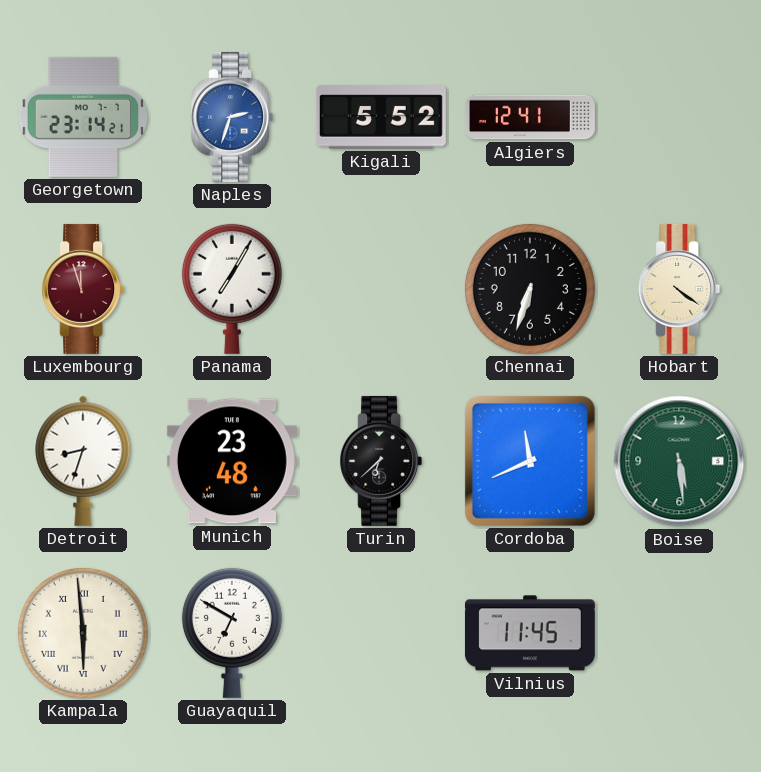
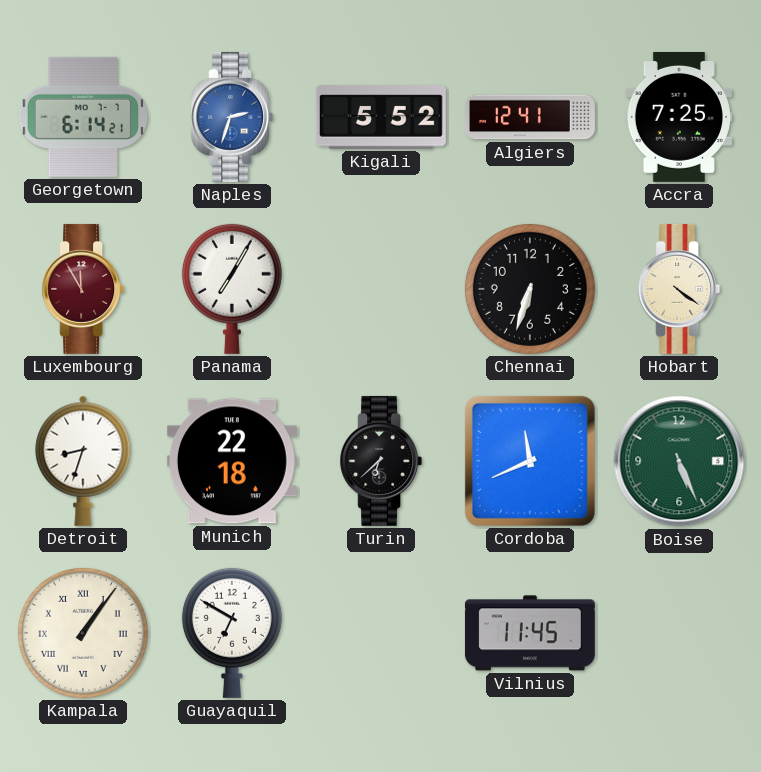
Georgetown: 23:14 -> 6:14
Accra: none -> 7:25
Luxembourg: 11:57 -> 11:55
Munich: 23:48 -> 22:18
Boise: 5:29 -> 5:26
Kampala: 5:59 -> 1:06
